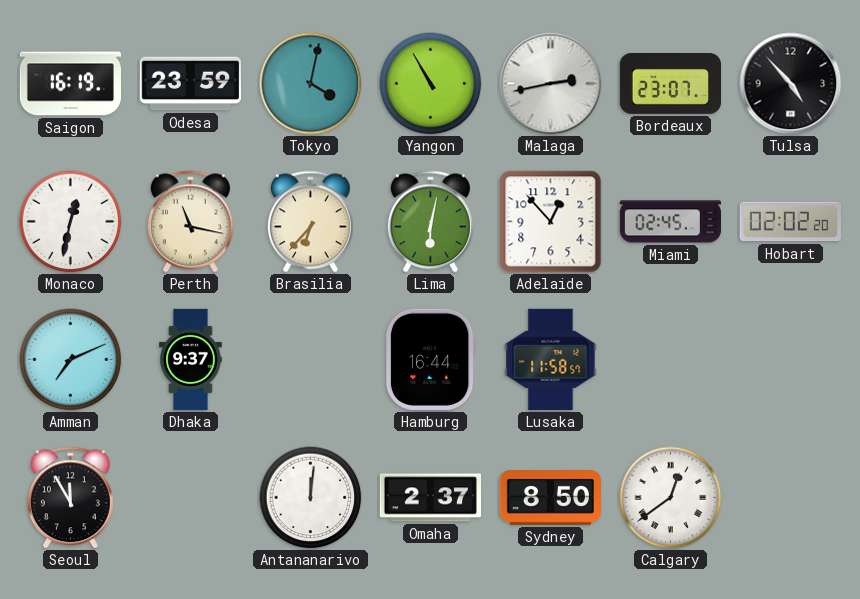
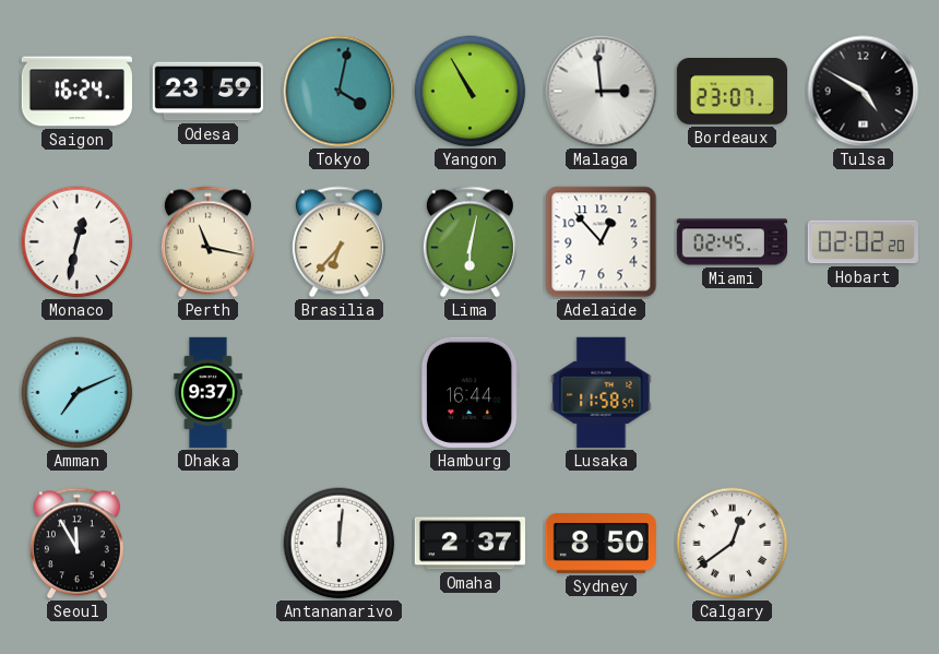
Saigon: 16:19 -> 16:24
Malaga: 2:43 -> 2:59
Tulsa: 4:53 -> 4:50
